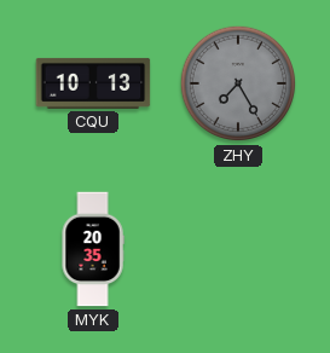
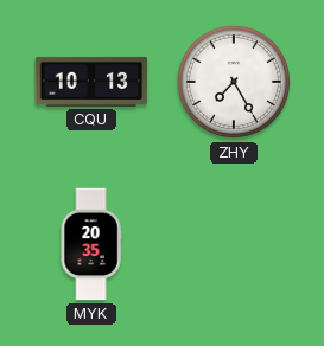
ZHY dial: grey -> white
